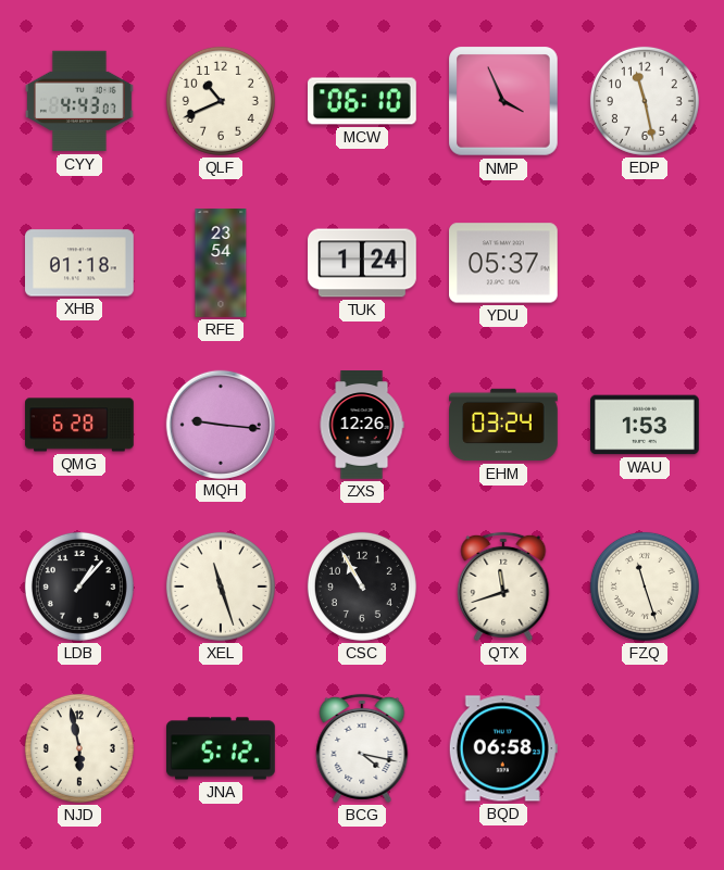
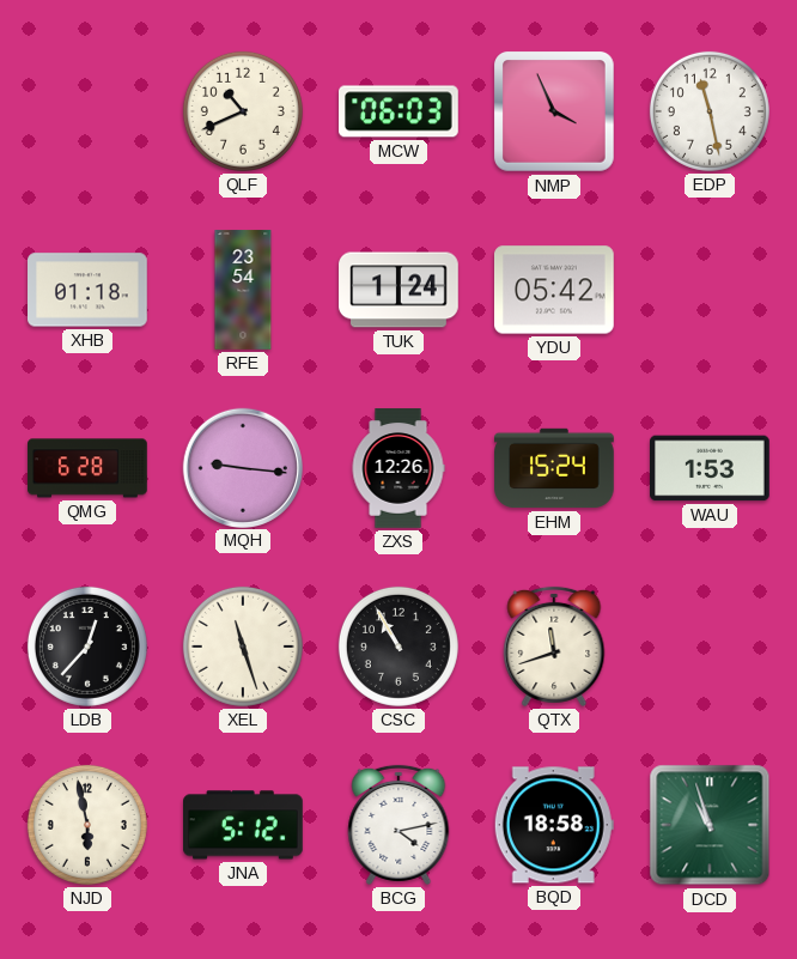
CYY: 4:43 -> none
MCW: 06:10 -> 06:03
YDU: 05:37 -> 05:42
EHM: 03:24 -> 15:24
LDB: 1:07 -> 12:37
FZQ: 11:27 -> none
BCG: 4:17 -> 4:13
BQD: 06:58 -> 18:58
DCD: none -> 10:57
